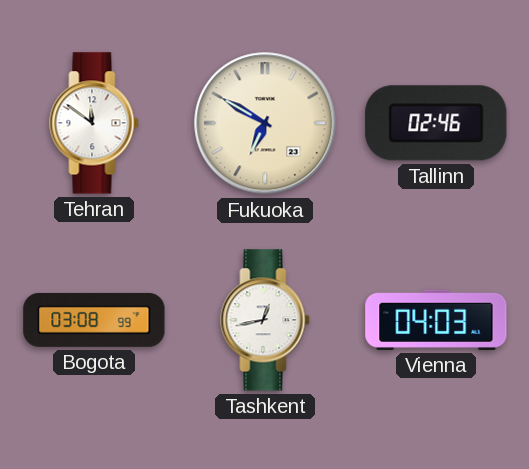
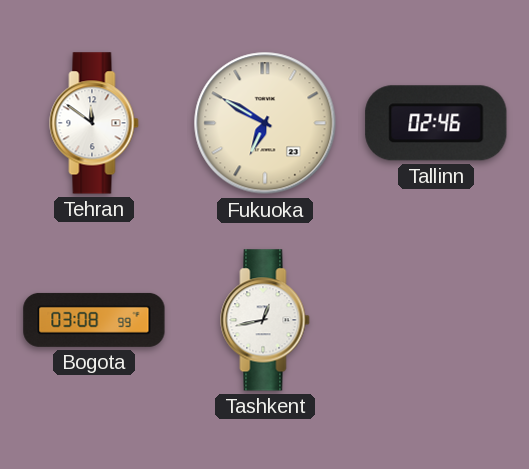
Vienna: 04:03 -> none
